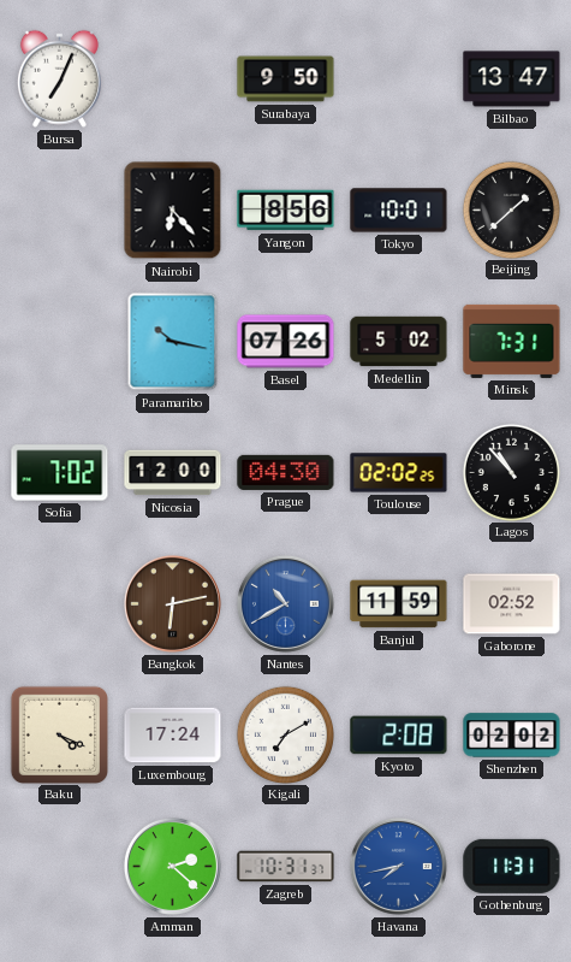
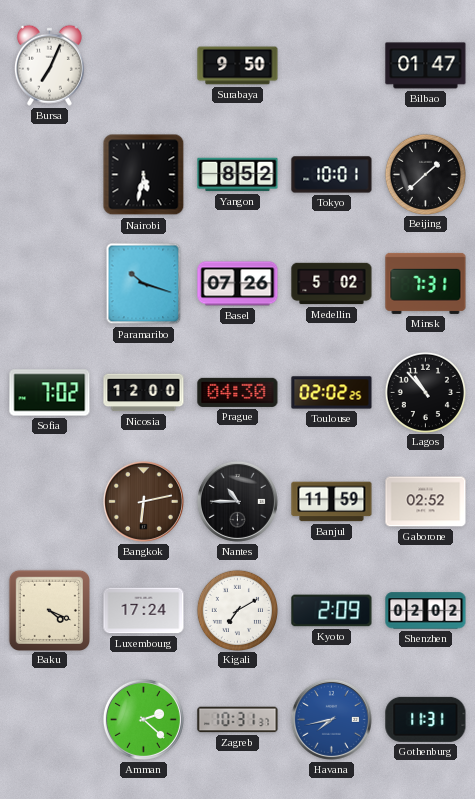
Bilbao: 13:47 -> 01:47
Nairobi: 6:23 -> 5:32
Yangon: 8:56 -> 8:52
Paramaribo: 10:17 -> 10:18
Nantes: 10:40 -> 10:45
Nantes dial: blue -> black
Kyoto: 2:08 -> 2:09
